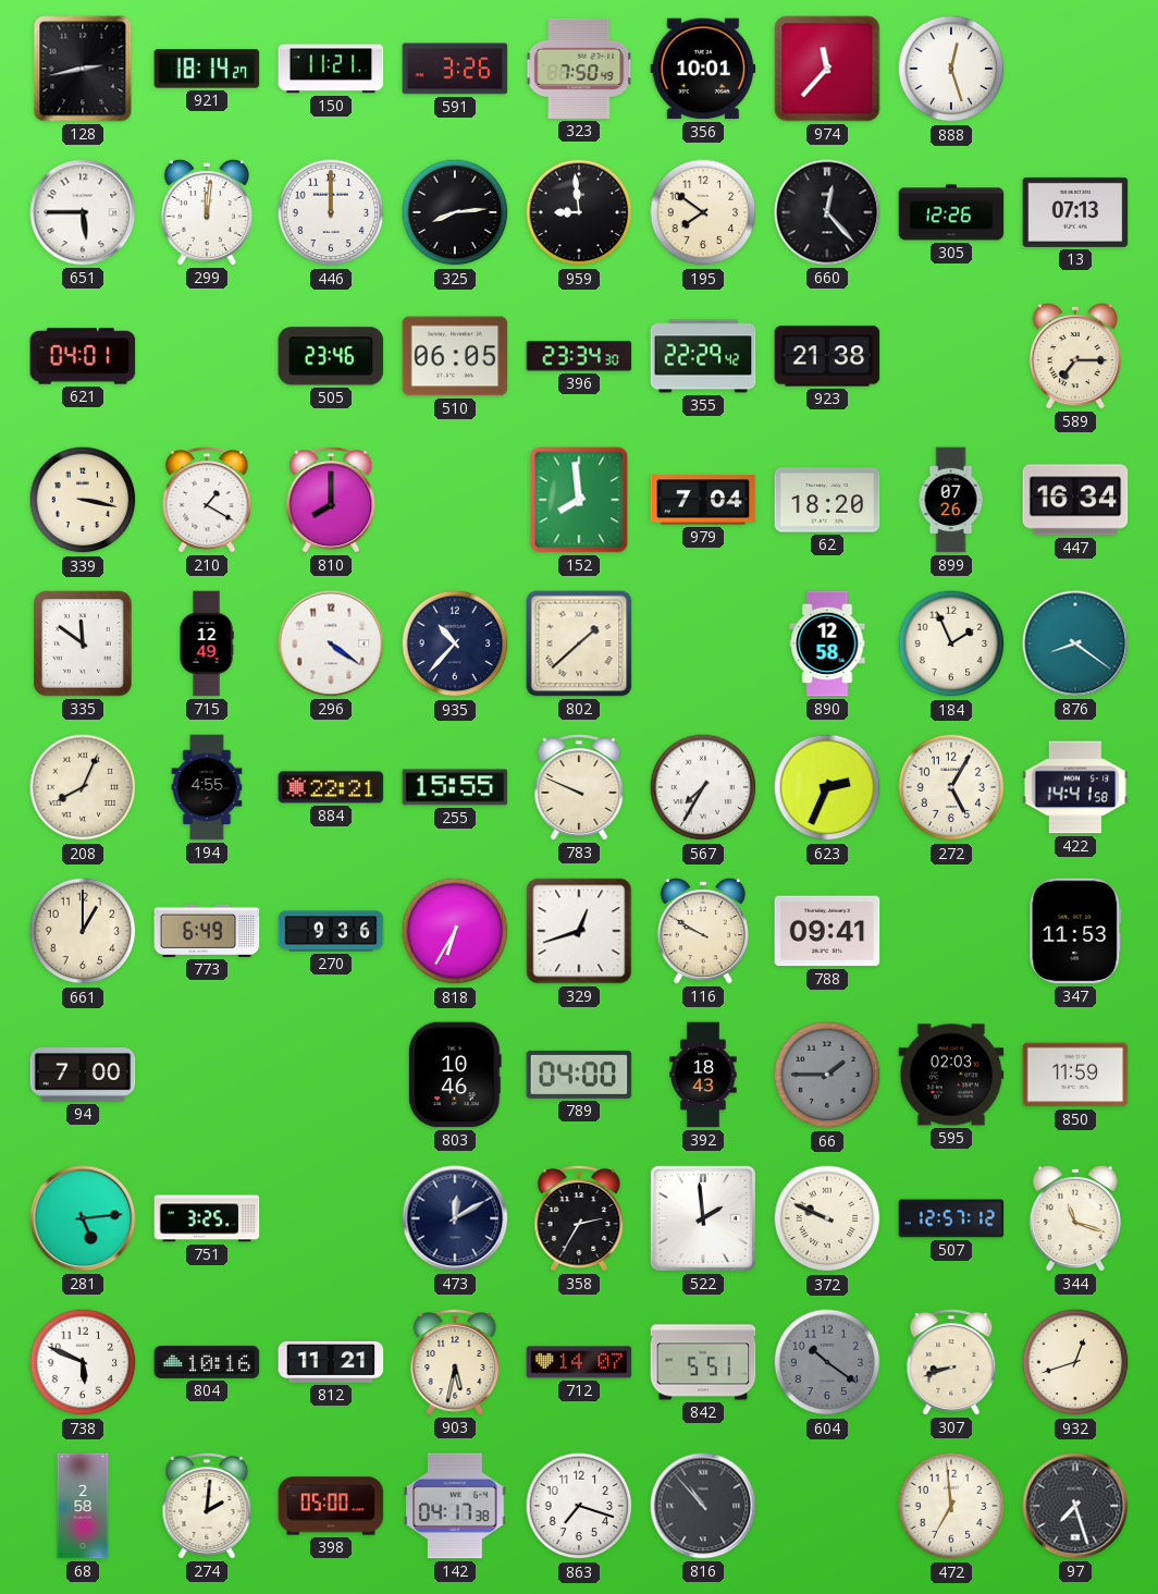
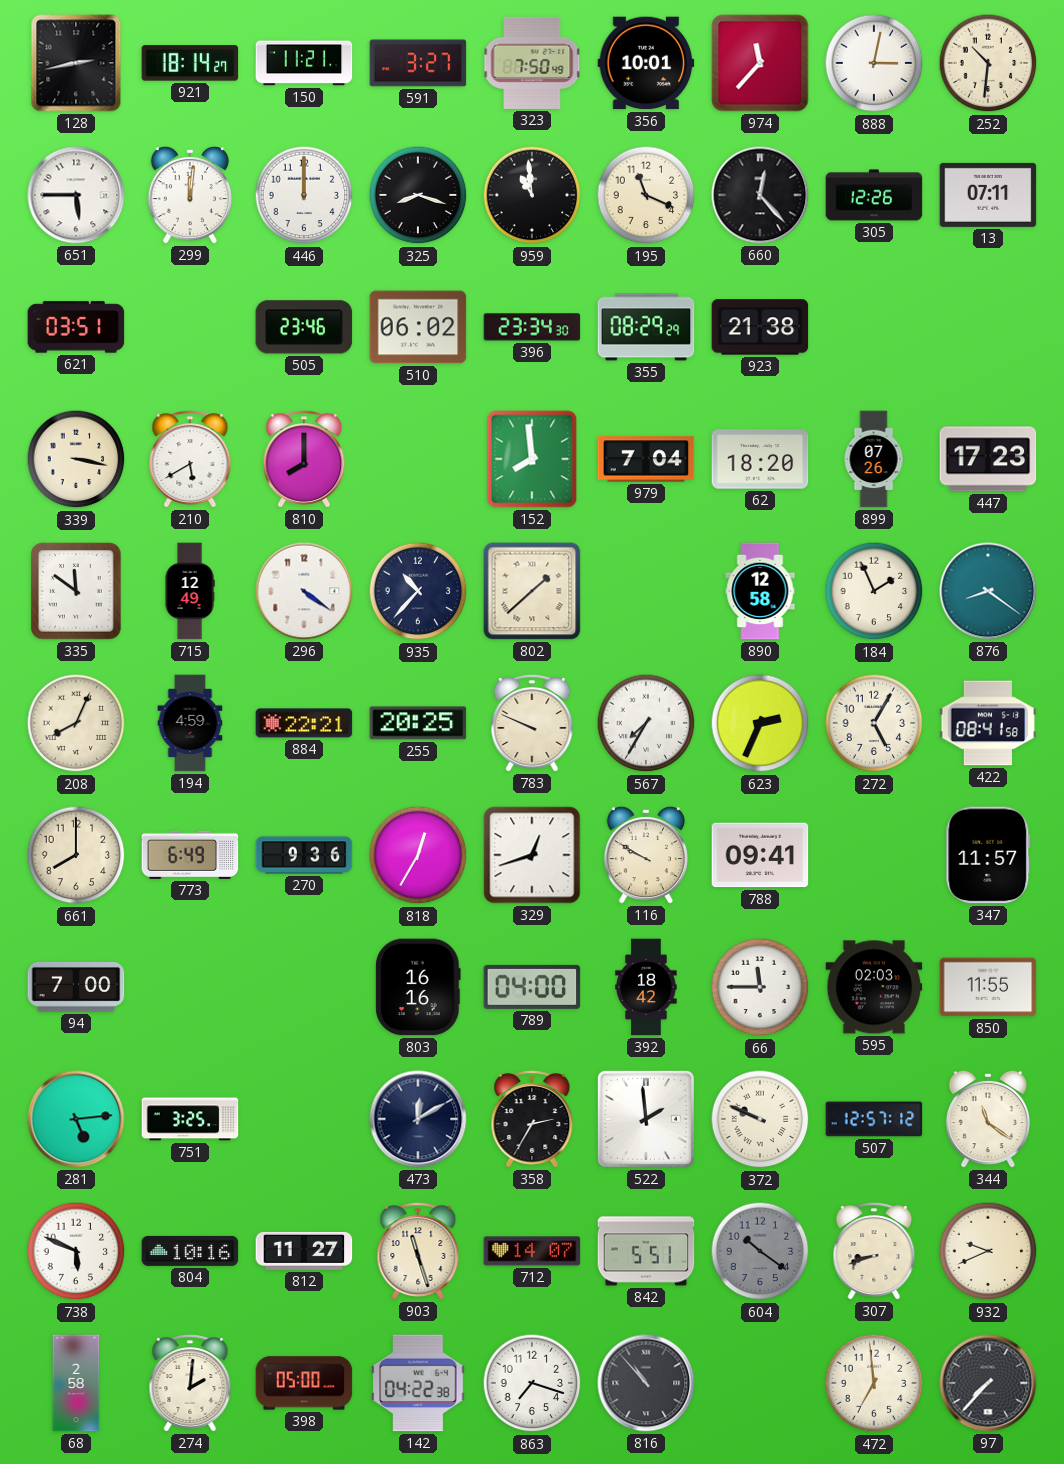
591: 3:26 -> 3:27
888: 12:27 -> 3:02
252: none -> 10:31
325: 8:14 -> 8:18
959: 8:59 -> 10:59
195: 7:51 -> 11:19
13: 07:13 -> 07:11
621: 04:01 -> 03:51
510: 06:05 -> 06:02
355: 22:29 -> 08:29
589: 7:15 -> none
210: 1:20 -> 5:40
447: 16:34 -> 17:23
194: 4:55 -> 4:59
255: 15:55 -> 20:25
422: 14:41 -> 08:41
661: 1:00 -> 8:00
818: 6:35 -> 12:35
347: 11:53 -> 11:57
803: 10:46 -> 16:16
392: 18:43 -> 18:42
66: 1:45 -> 11:45
66 dial: grey -> white
850: 11:59 -> 11:55
344: 11:18 -> 11:21
812: 11:21 -> 11:27
903: 5:32 -> 11:27
932: 12:42 -> 9:41
142: 04:17 -> 04:22
97: 7:27 -> 7:37
